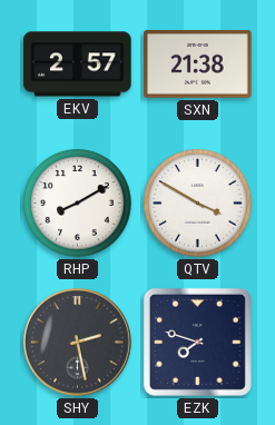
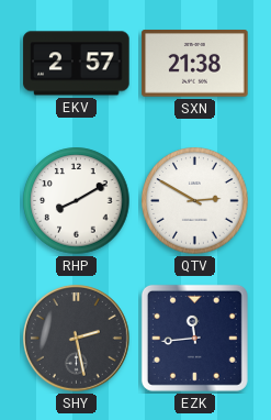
QTV: 3:50 -> 2:50
EZK: 7:48 -> 11:44
